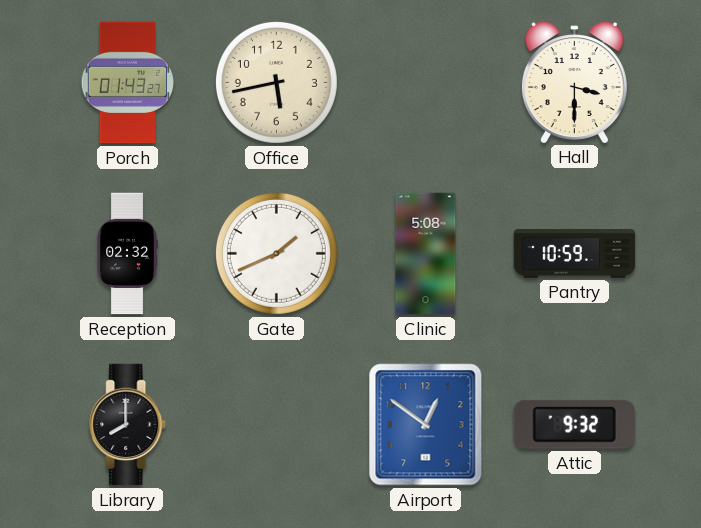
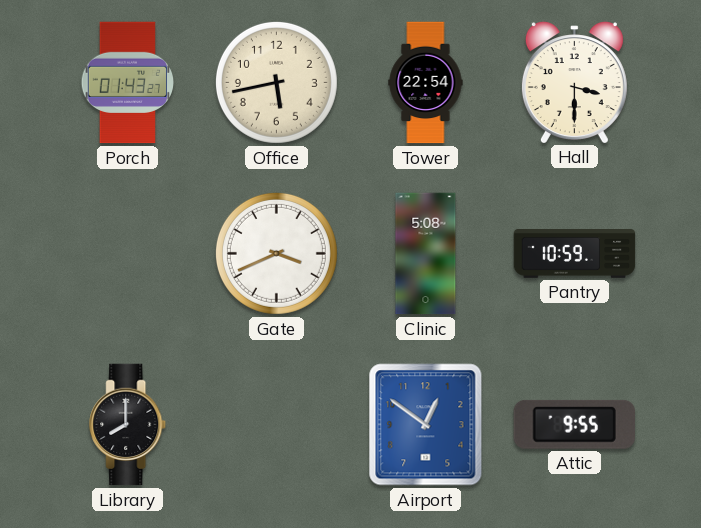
Tower: none -> 22:54
Reception: 02:32 -> none
Gate: 1:41 -> 3:41
Attic: 9:32 -> 9:55
